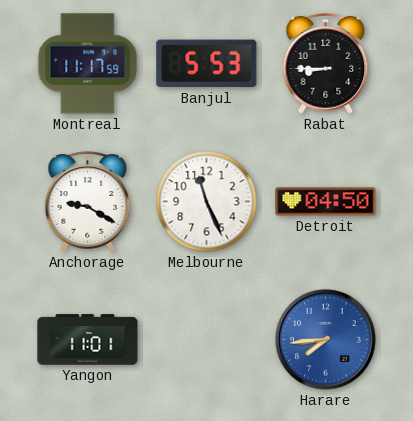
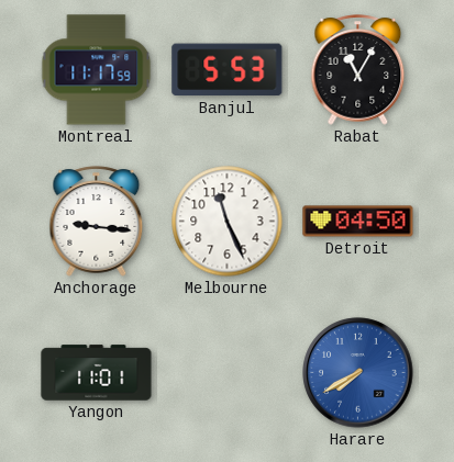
Rabat: 8:45 -> 11:05
Anchorage: 9:20 -> 9:16
Harare: 7:44 -> 7:40
